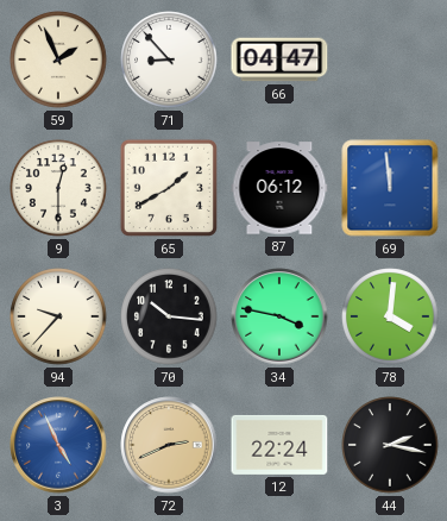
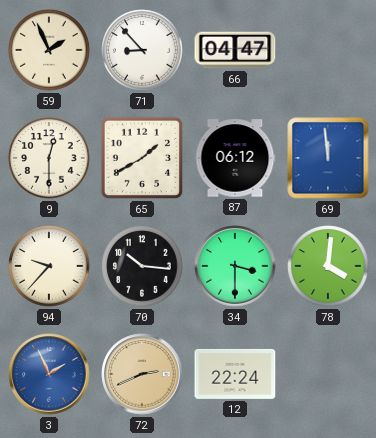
34: 3:47 -> 3:30
3: 4:56 -> 1:56
44: 2:17 -> none
